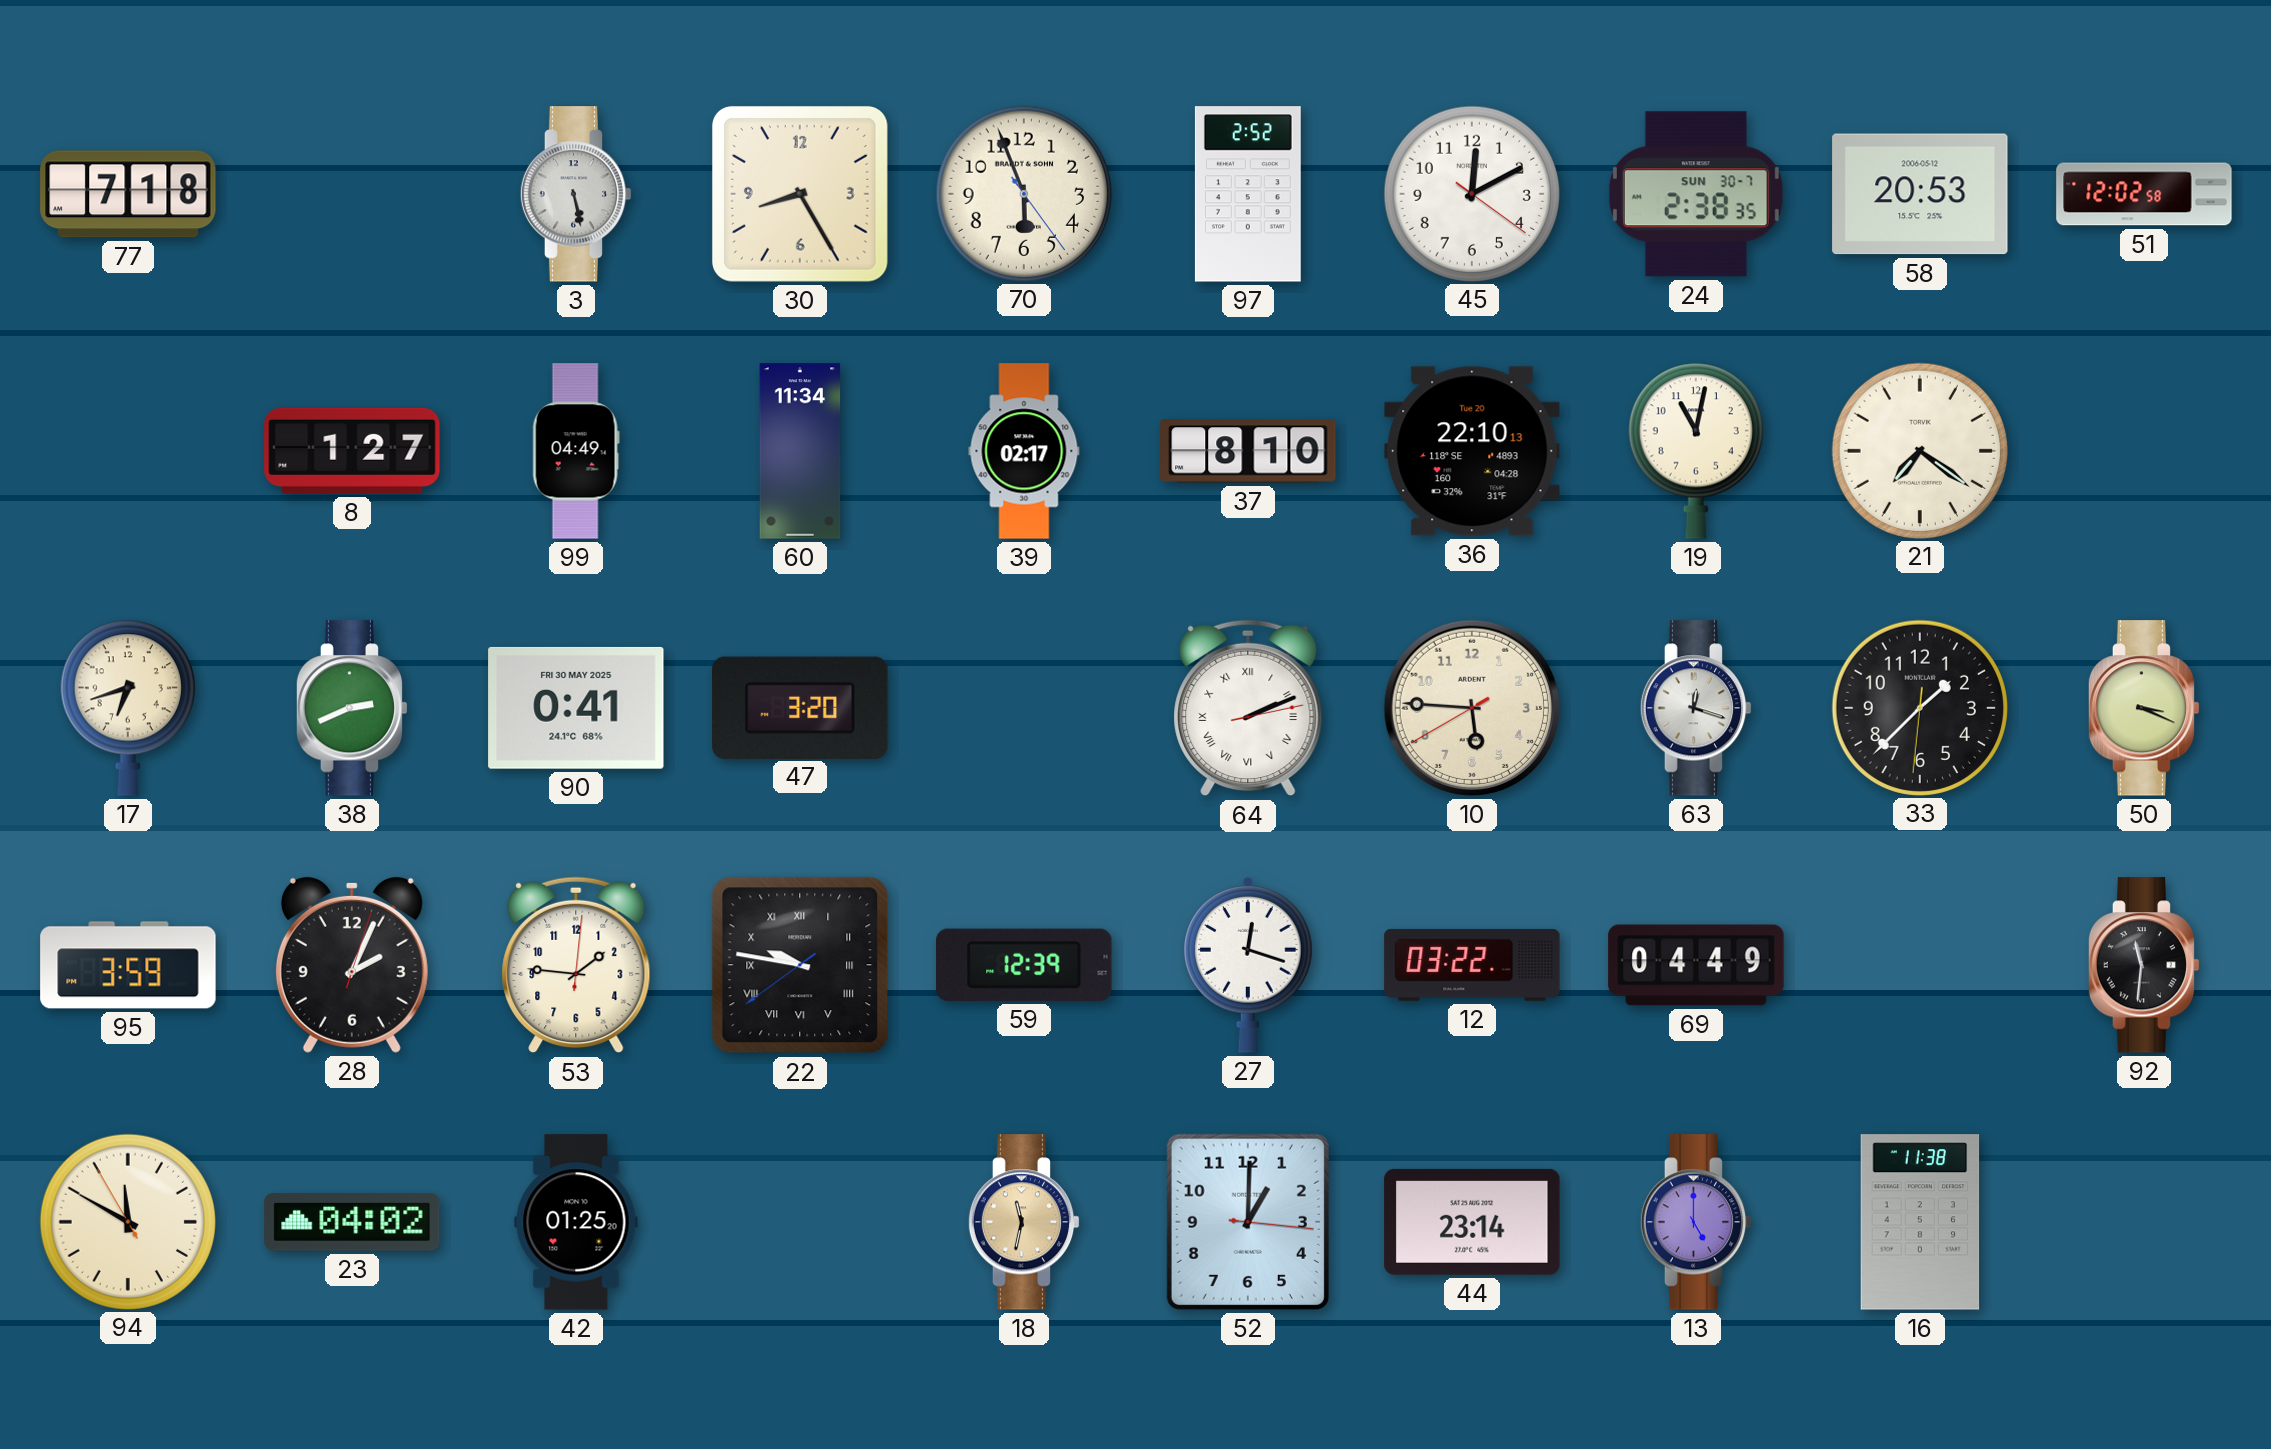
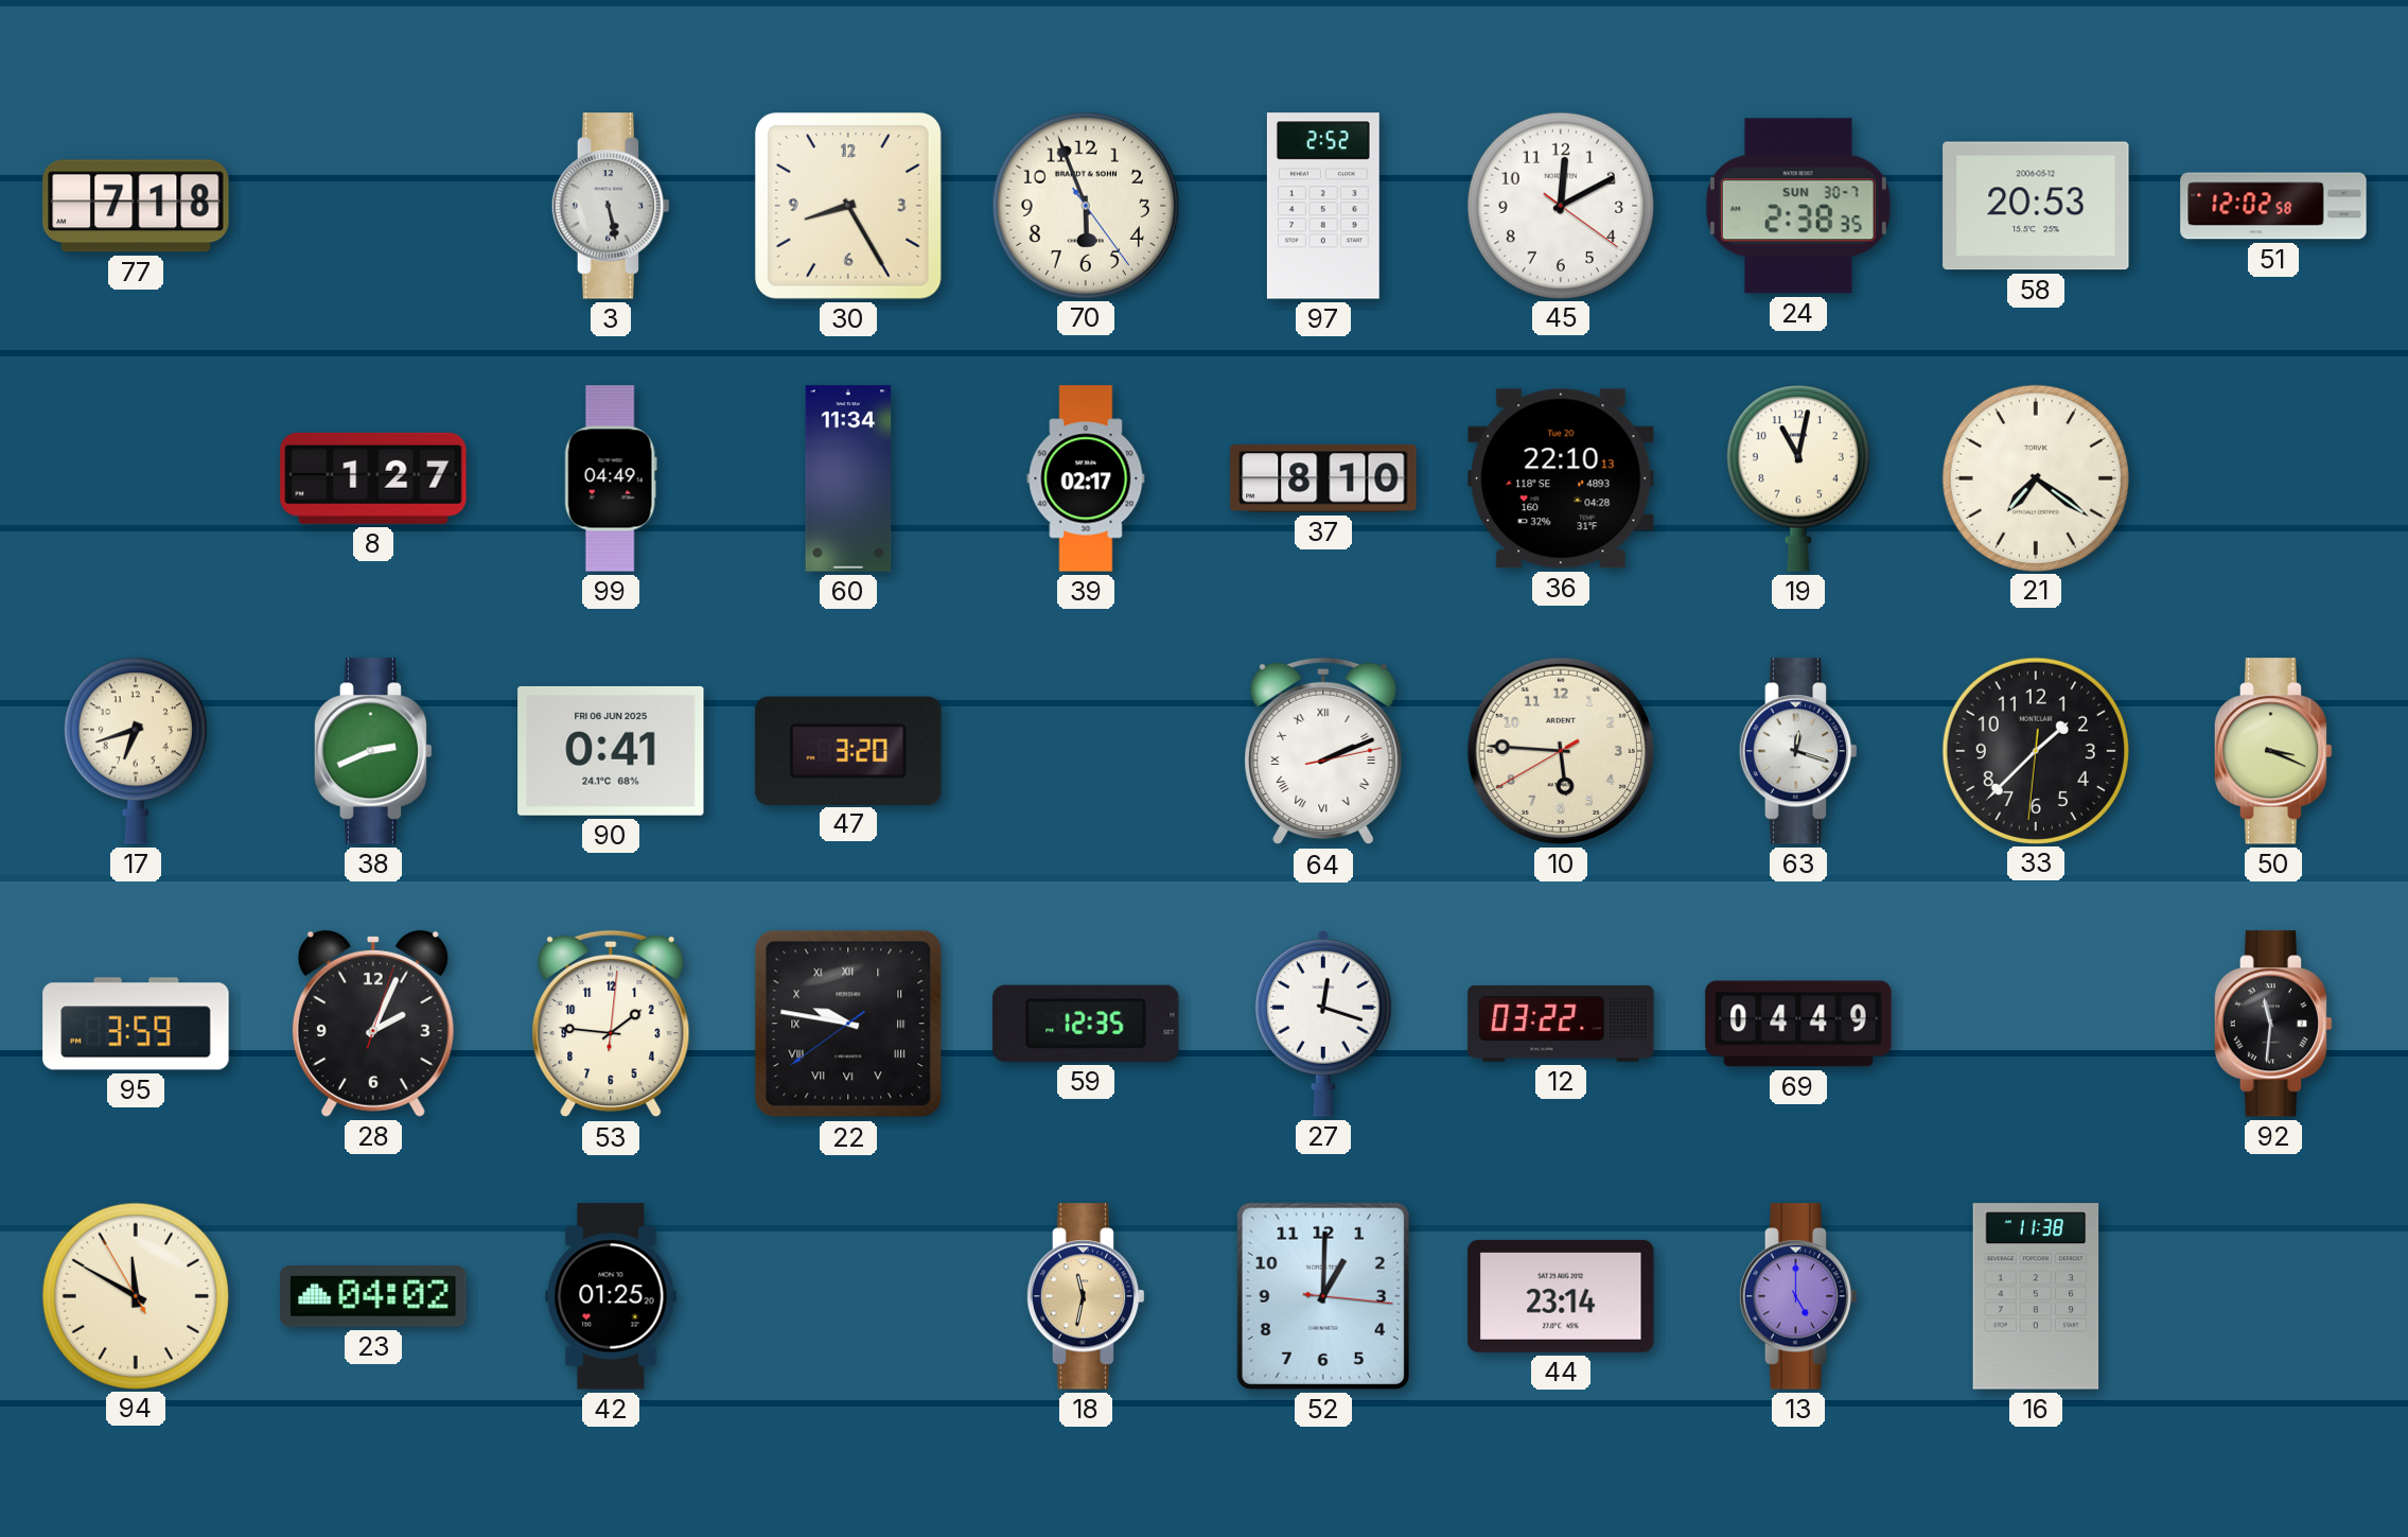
90 date: FRI 30 MAY 2025 -> FRI 06 JUN 2025
59: 12:39 -> 12:35
